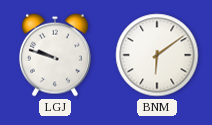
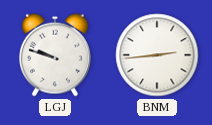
BNM: 6:09 -> 2:44
